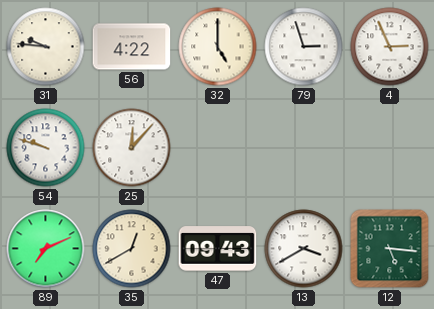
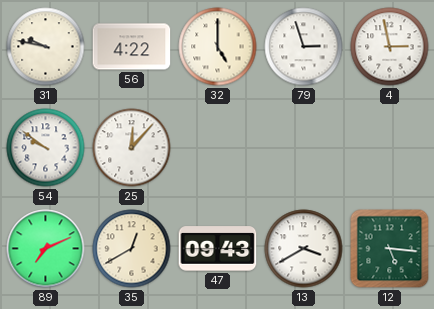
31: 9:46 -> 9:47
4: 2:56 -> 2:58
54: 9:48 -> 9:51
